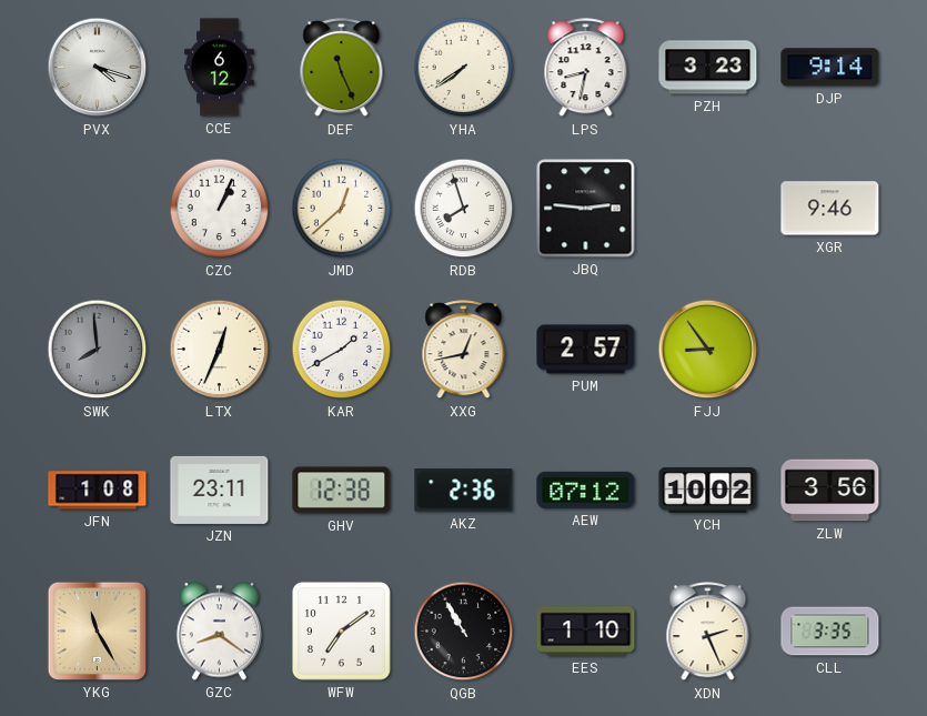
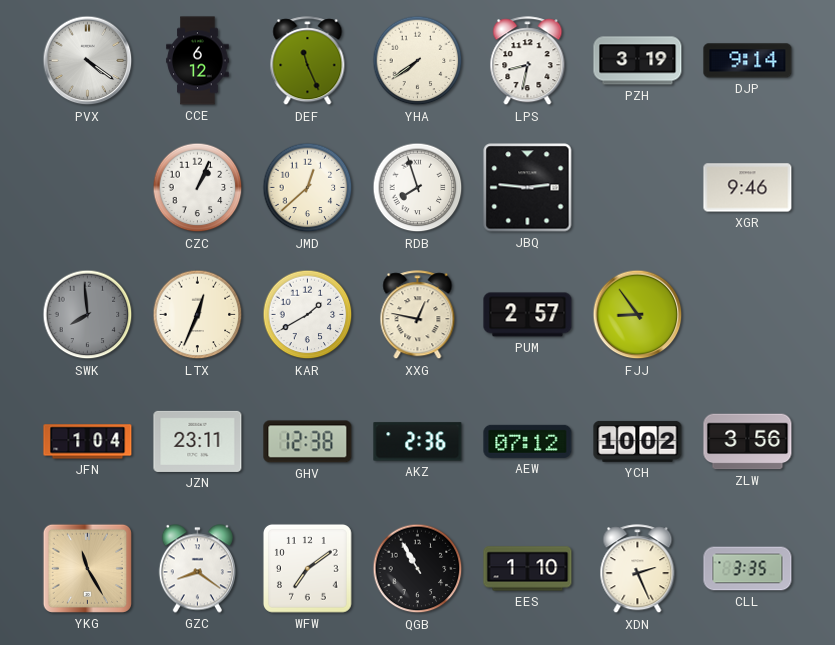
PVX: 4:18 -> 4:21
PZH: 3:23 -> 3:19
XXG: 12:43 -> 12:47
JFN: 1:08 -> 1:04
